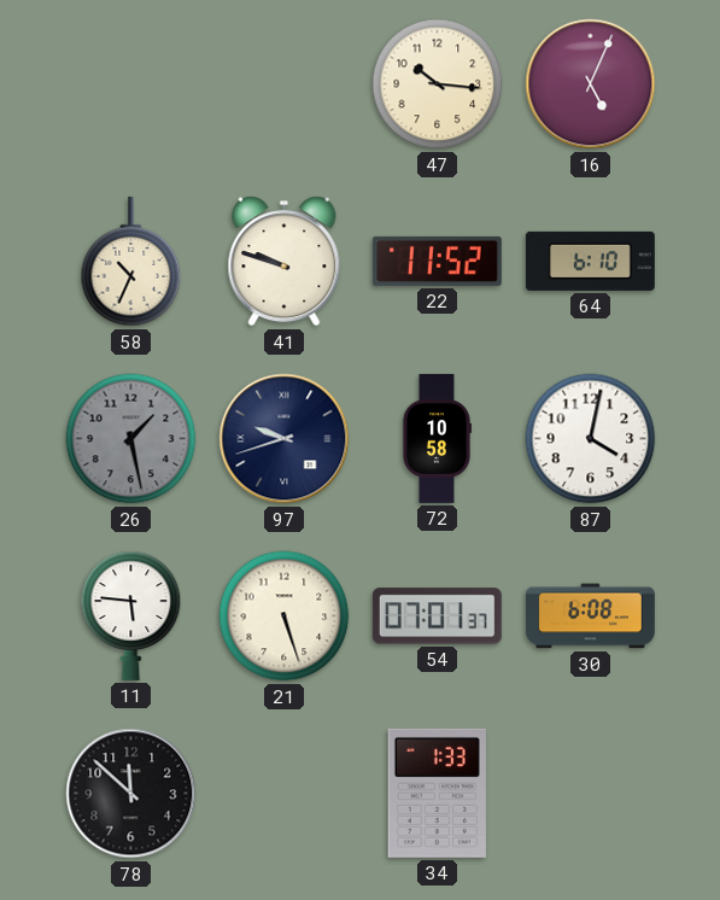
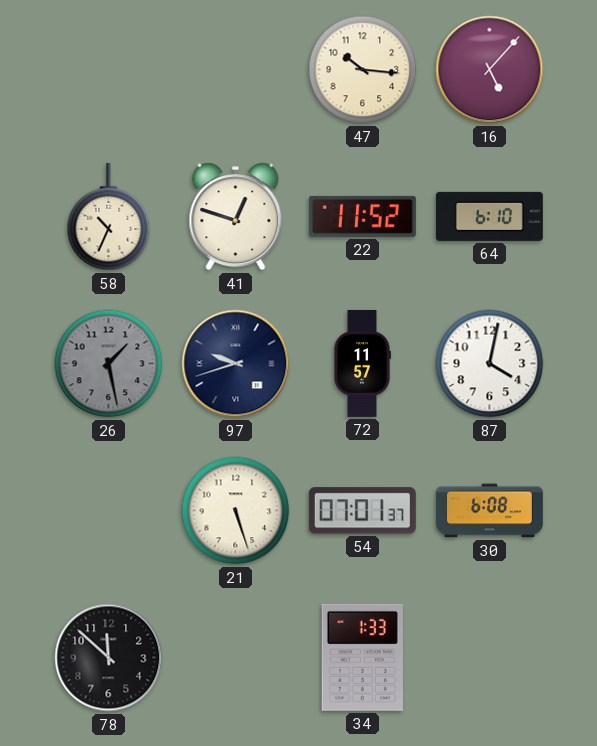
16: 5:04 -> 5:07
41: 9:48 -> 12:48
72: 10:58 -> 11:57
11: 5:46 -> none
